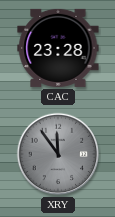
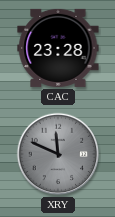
XRY: 11:54 -> 11:49
